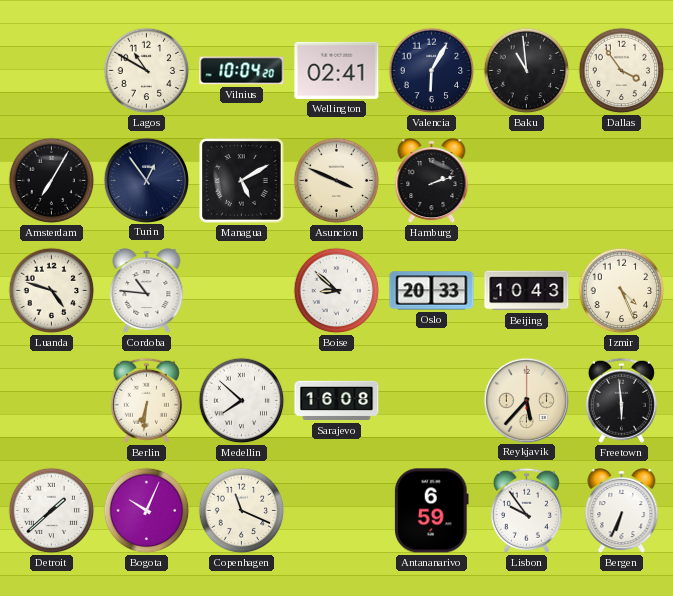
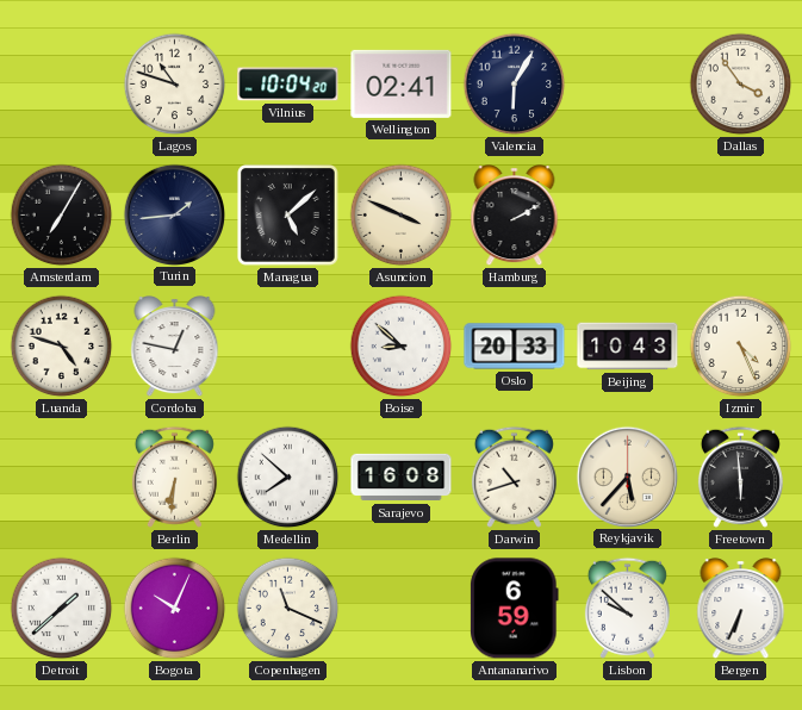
Lagos: 10:50 -> 10:48
Baku: 10:59 -> none
Turin: 12:54 -> 1:44
Managua: 5:10 -> 5:08
Hamburg: 2:12 -> 2:10
Cordoba: 10:46 -> 12:47
Darwin: none -> 10:42
Lisbon: 9:54 -> 9:52
